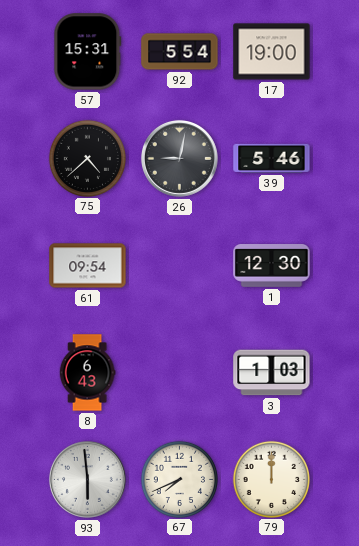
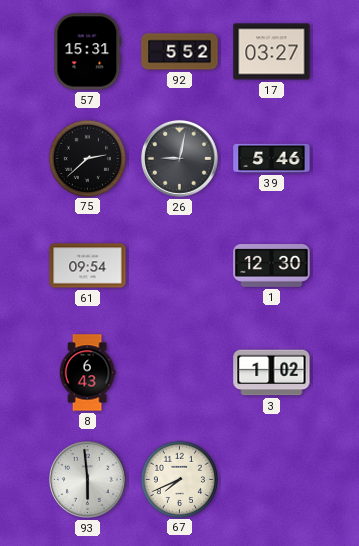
92: 5:54 -> 5:52
17: 19:00 -> 03:27
75: 4:38 -> 2:38
3: 1:03 -> 1:02
79: 12:00 -> none
